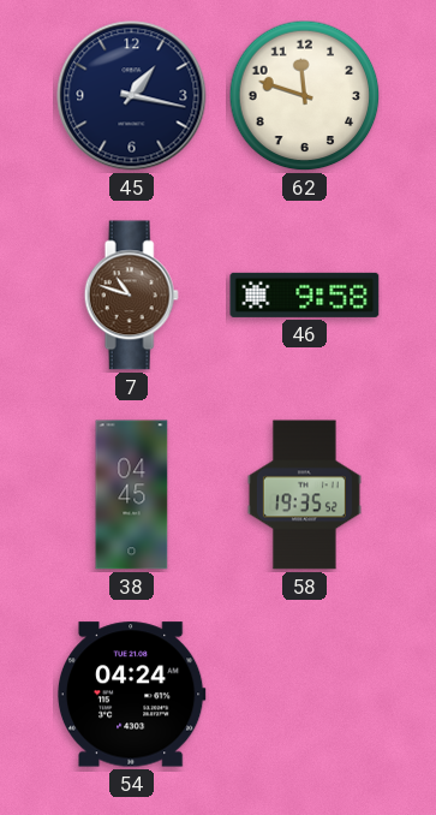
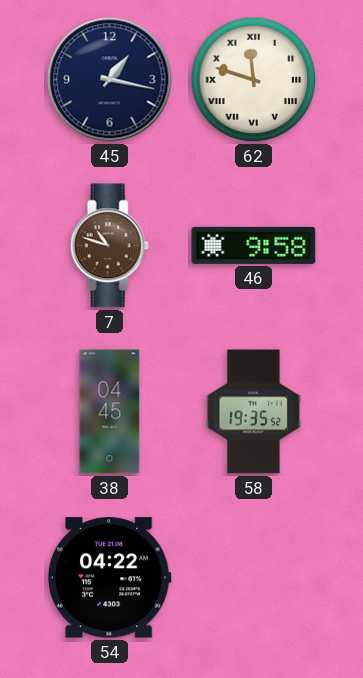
62 numerals: Arabic -> Roman
54: 04:24 -> 04:22
